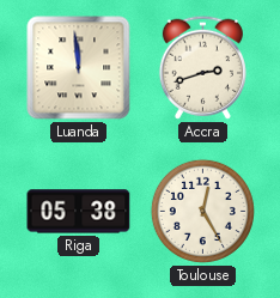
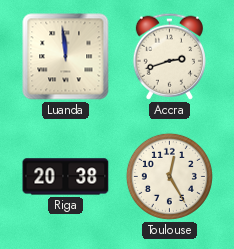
Riga: 05:38 -> 20:38
